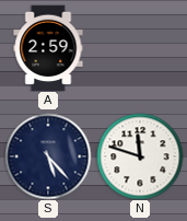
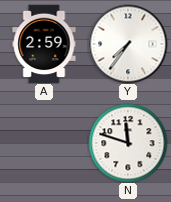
Y: none -> 7:36
S: 5:23 -> none
